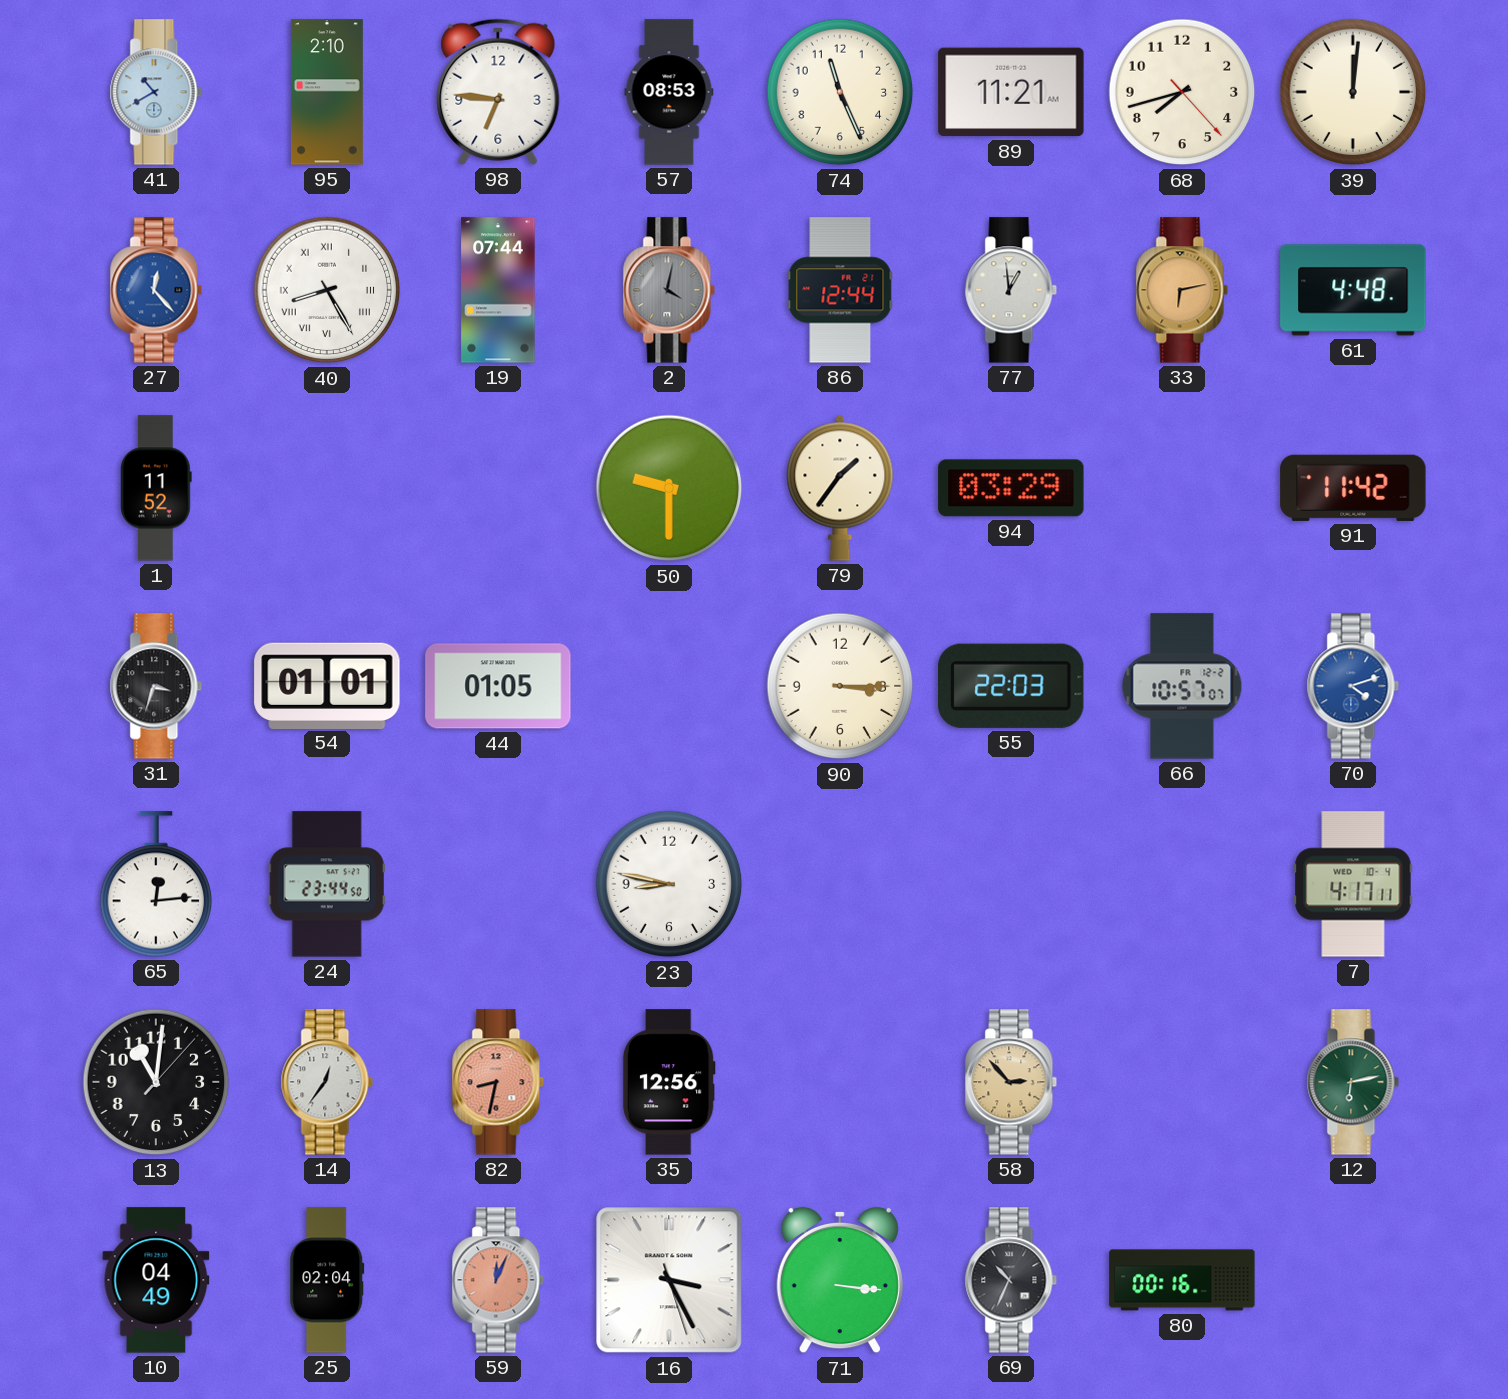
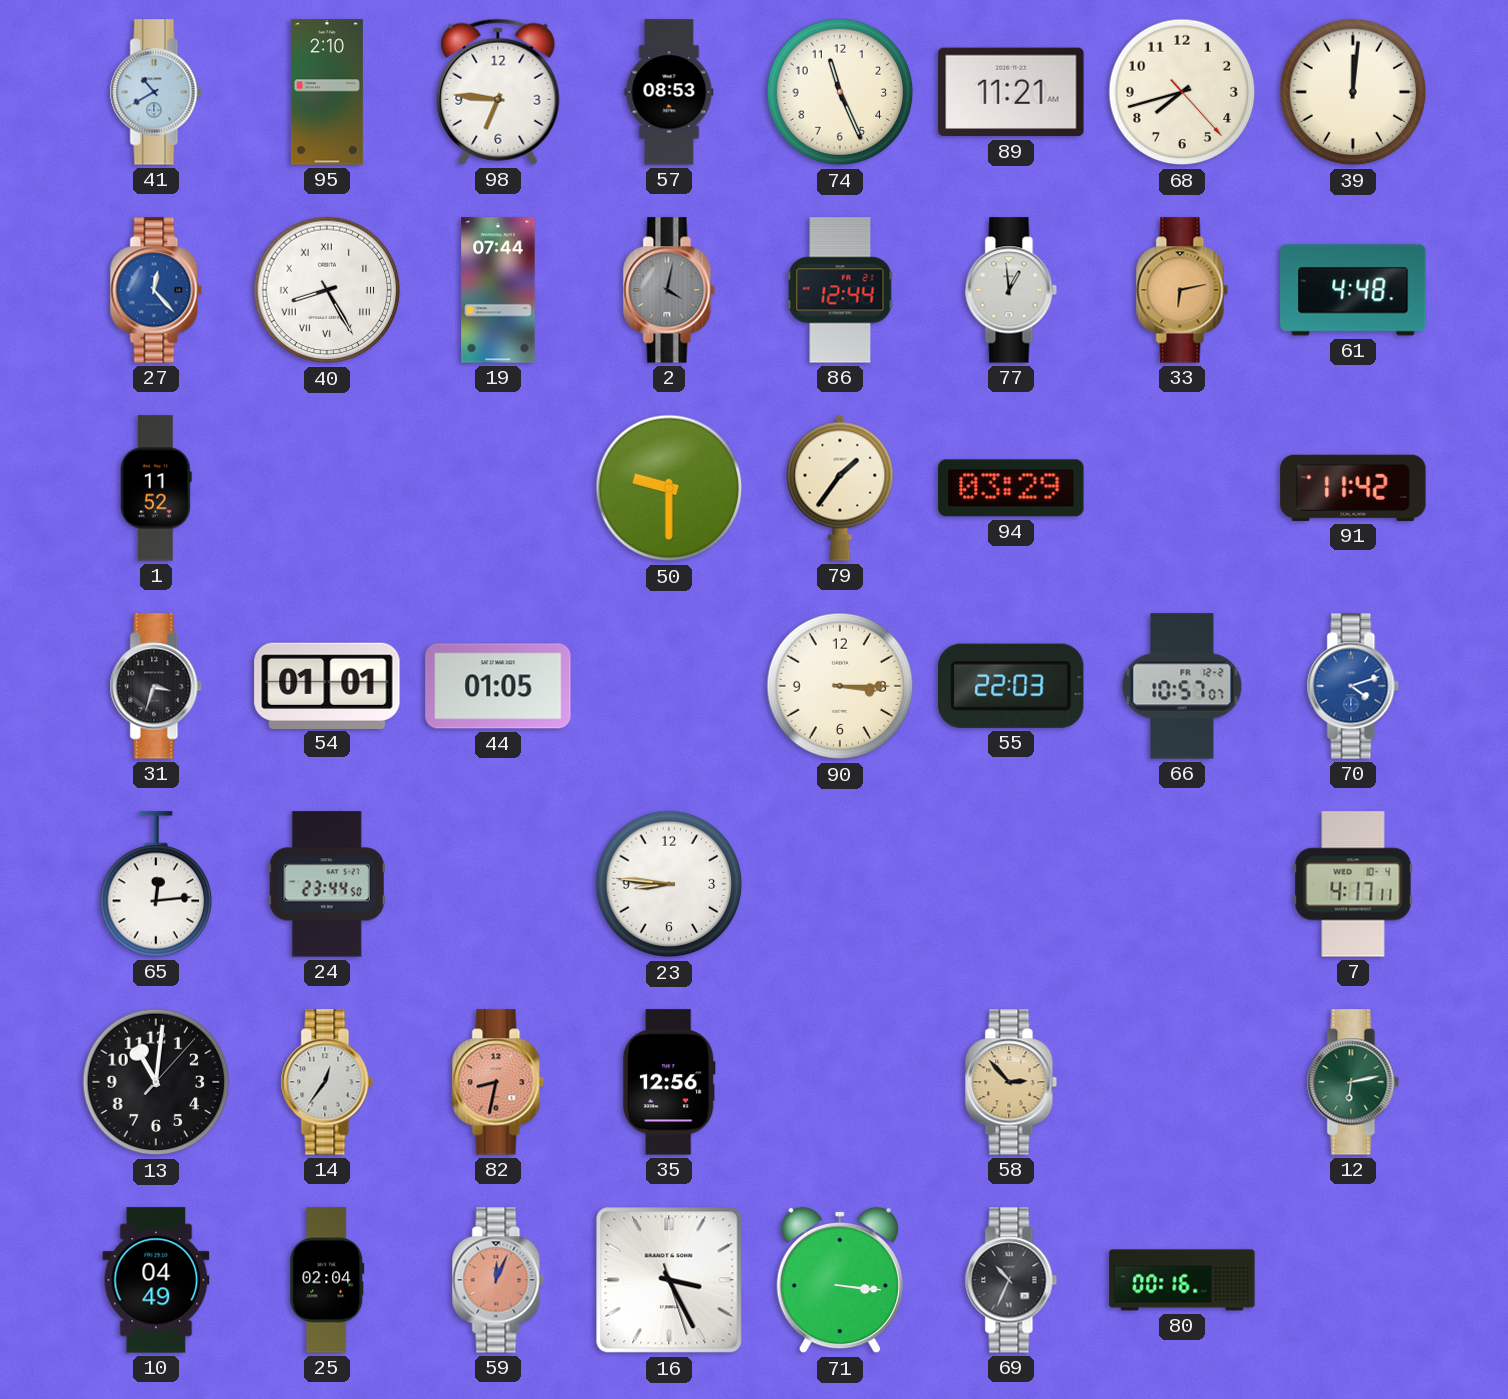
23: 8:47 -> 8:46
